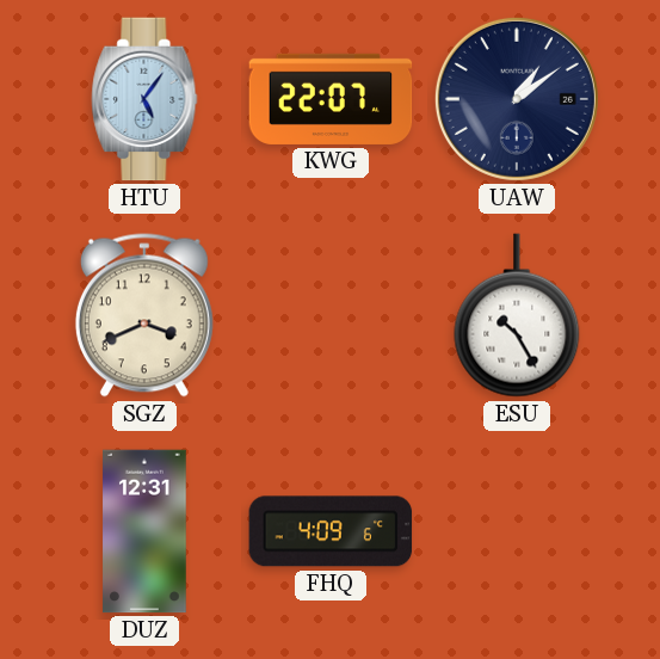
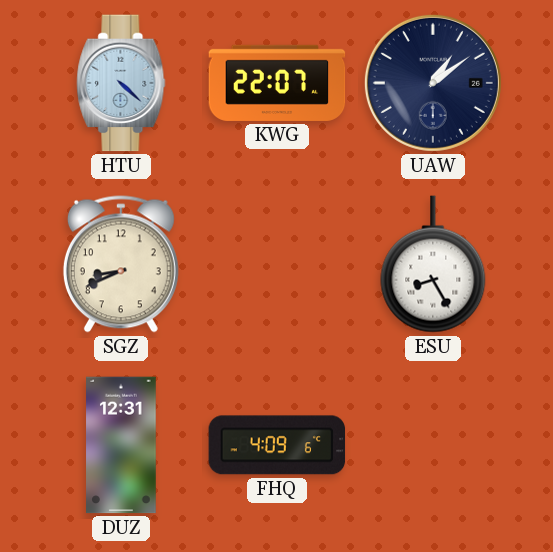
HTU: 5:06 -> 4:22
SGZ: 3:41 -> 8:41
ESU: 10:25 -> 8:25
